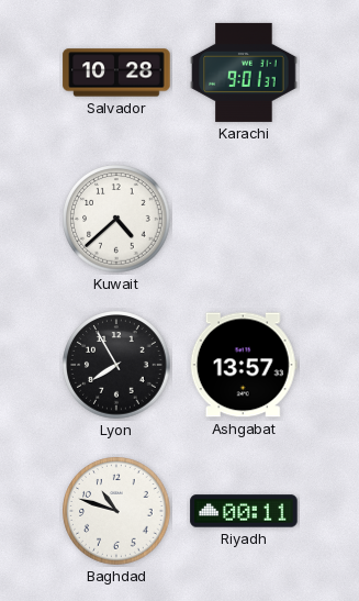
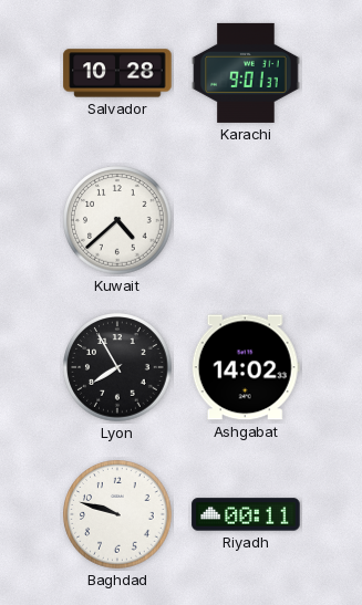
Ashgabat: 13:57 -> 14:02
Baghdad: 10:48 -> 9:48
